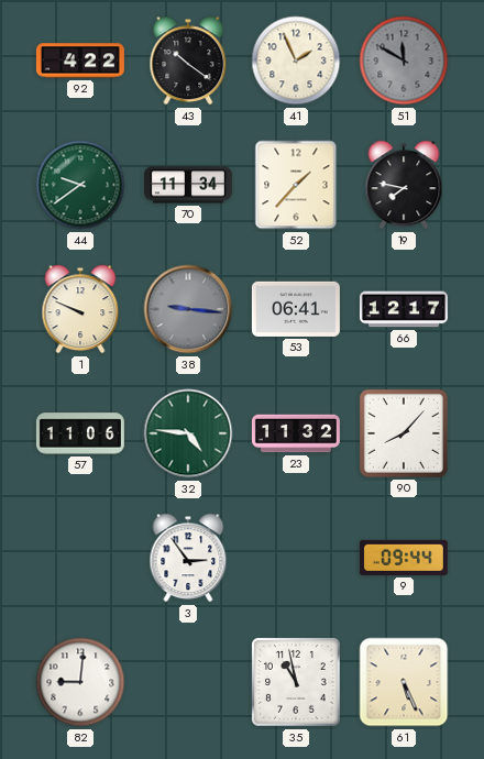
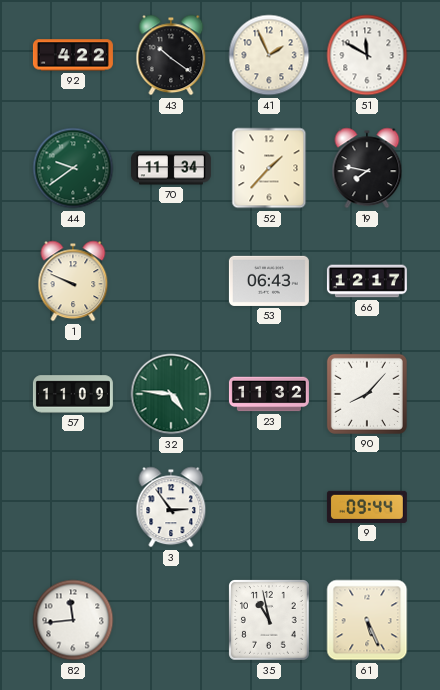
51 dial: grey -> white
38: 9:16 -> none
53: 06:41 -> 06:43
57: 11:06 -> 11:09
82: 9:01 -> 11:44
